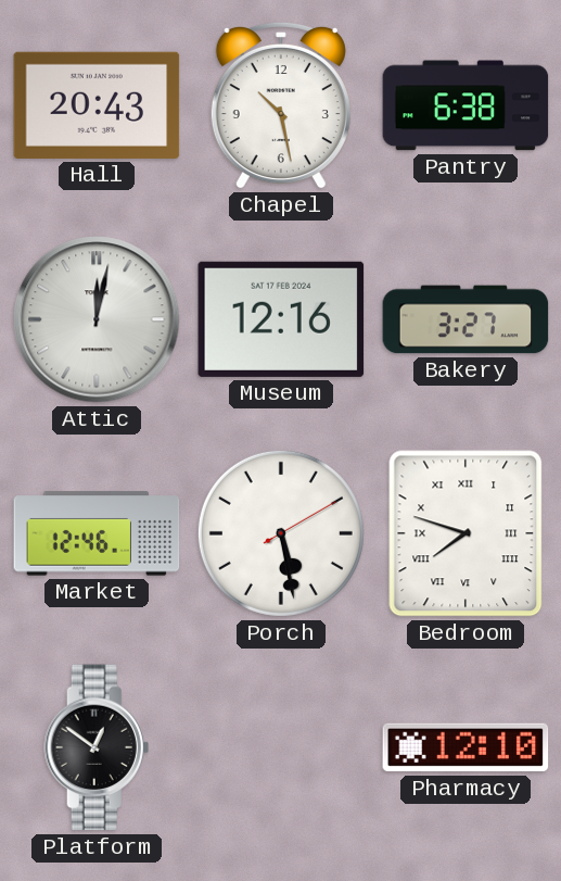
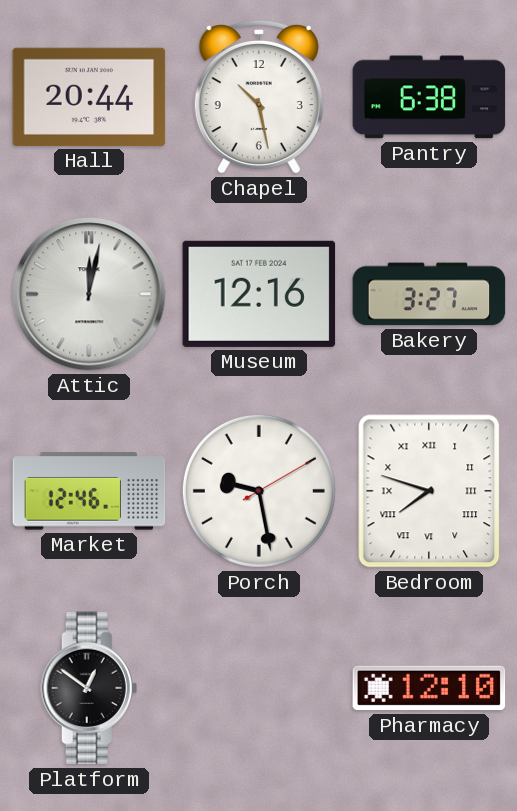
Hall: 20:43 -> 20:44
Porch: 5:28 -> 9:28
